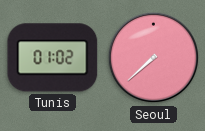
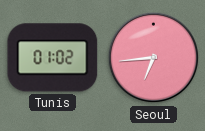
Seoul: 7:38 -> 6:44
